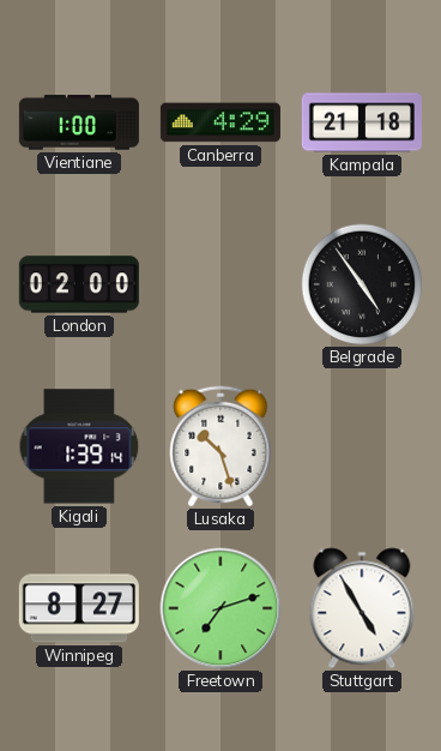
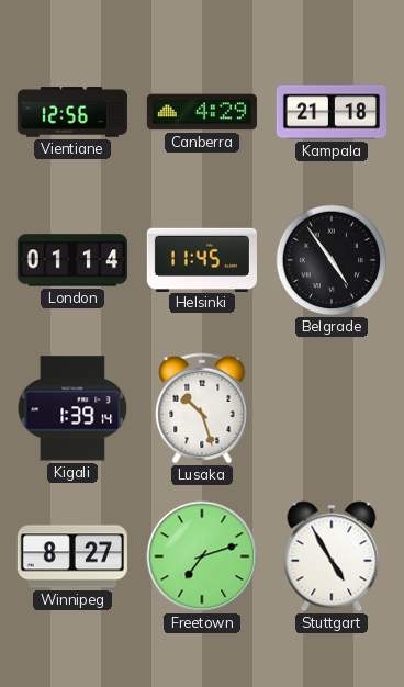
Vientiane: 1:00 -> 12:56
London: 02:00 -> 01:14
Helsinki: none -> 11:45
